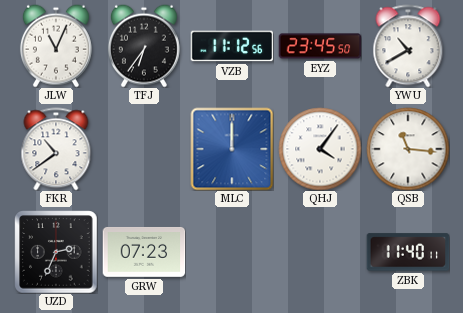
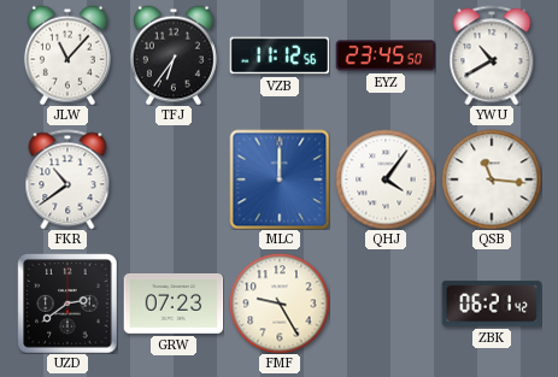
JLW: 11:04 -> 11:07
UZD: 2:34 -> 2:39
FMF: none -> 9:25
ZBK: 11:40 -> 06:21
